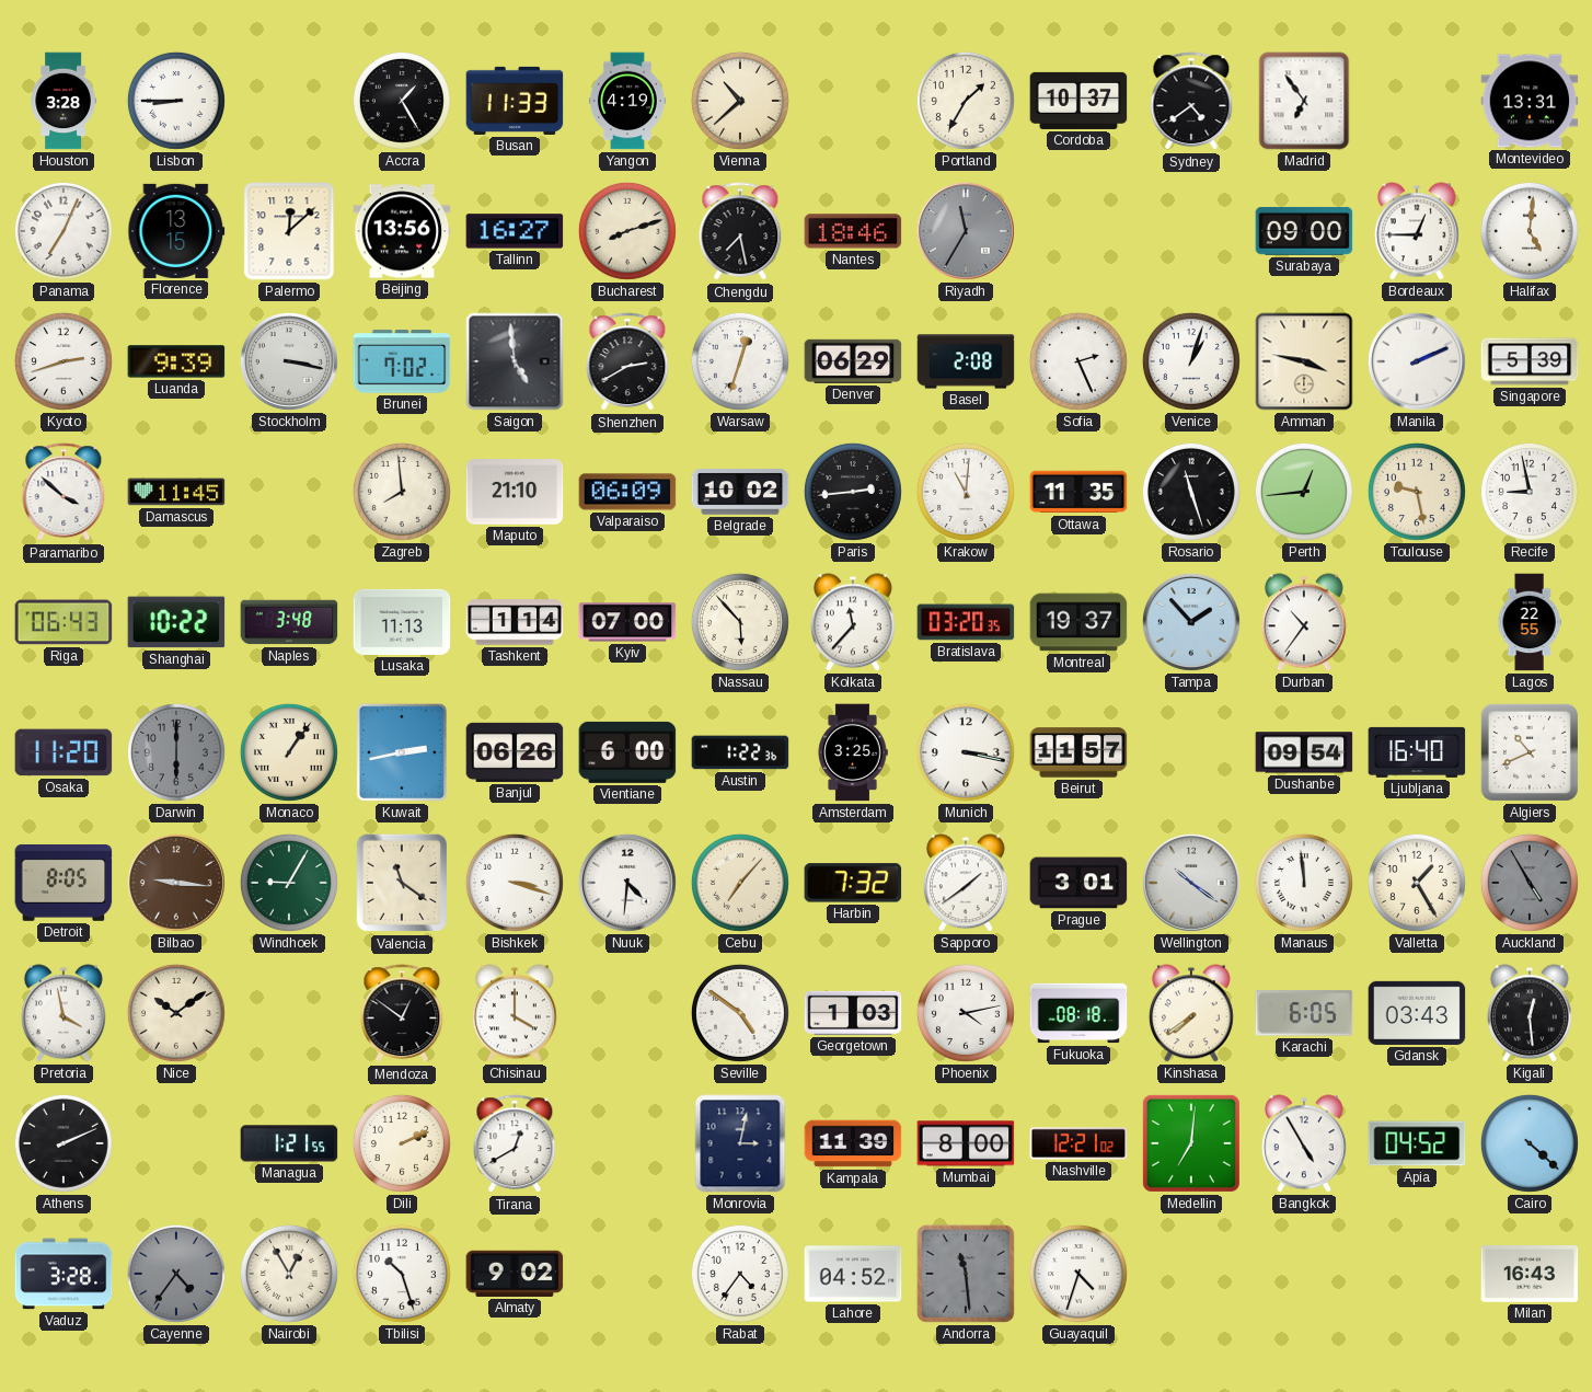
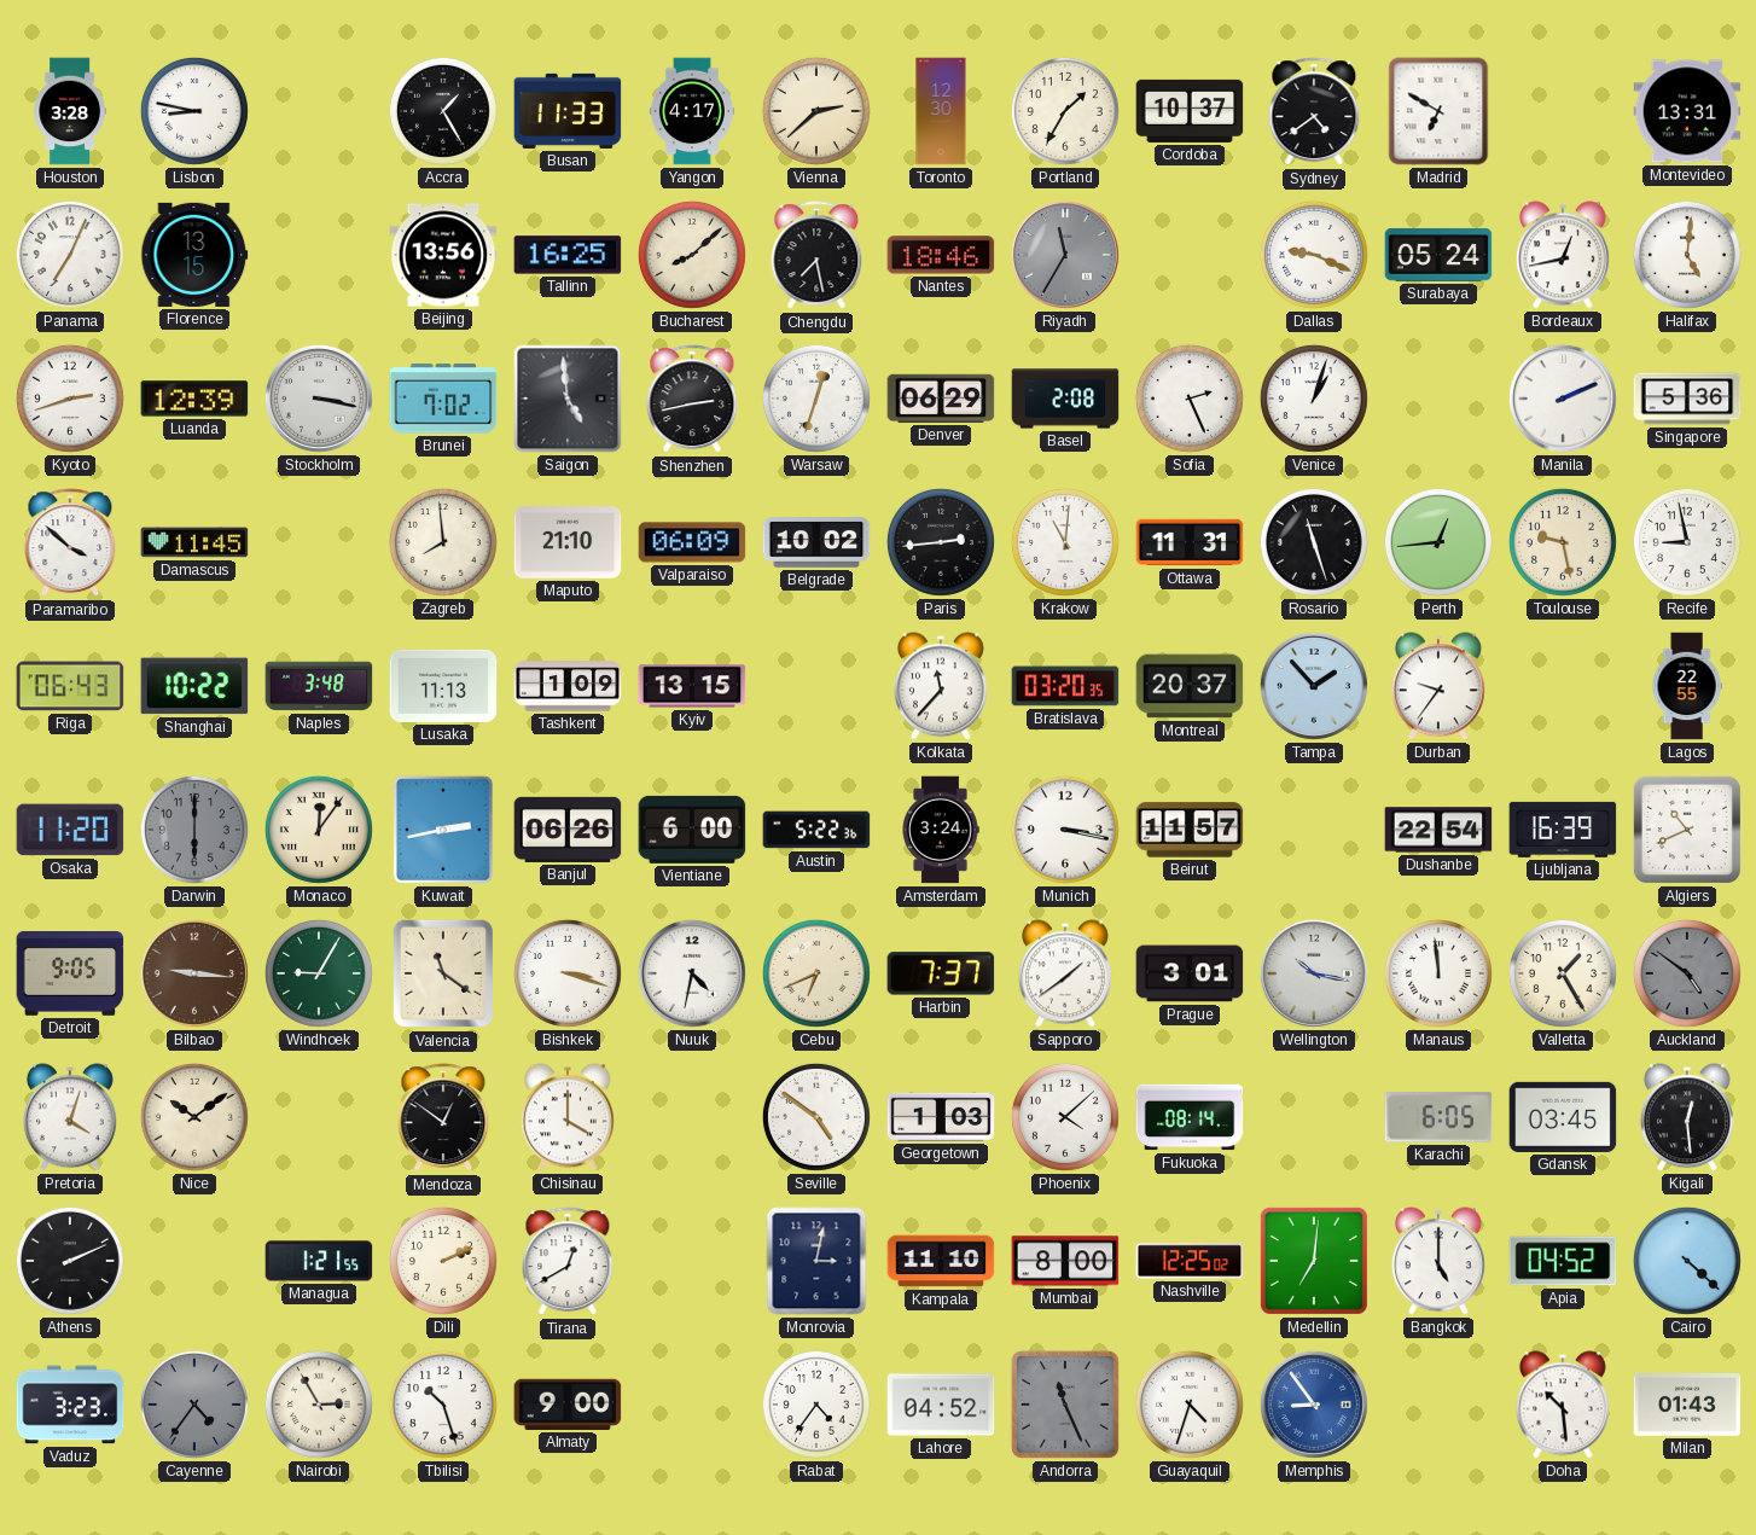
Lisbon: 8:45 -> 8:47
Yangon: 4:19 -> 4:17
Vienna: 10:38 -> 2:38
Toronto: none -> 12:30
Madrid: 6:54 -> 6:50
Palermo: 12:08 -> none
Tallinn: 16:27 -> 16:25
Bucharest: 8:12 -> 8:08
Dallas: none -> 9:19
Surabaya: 09:00 -> 05:24
Bordeaux: 12:45 -> 12:43
Luanda: 9:39 -> 12:39
Shenzhen: 2:40 -> 2:43
Amman: 3:47 -> none
Singapore: 5:39 -> 5:36
Ottawa: 11:35 -> 11:31
Tashkent: 1:14 -> 1:09
Kyiv: 07:00 -> 13:15
Nassau: 5:53 -> none
Montreal: 19:37 -> 20:37
Durban: 10:36 -> 9:36
Monaco: 1:06 -> 12:06
Austin: 1:22 -> 5:22
Amsterdam: 3:25 -> 3:24
Dushanbe: 09:54 -> 22:54
Ljubljana: 16:40 -> 16:39
Detroit: 8:05 -> 9:05
Nuuk: 4:31 -> 4:32
Cebu: 7:07 -> 6:41
Harbin: 7:32 -> 7:37
Wellington: 10:21 -> 10:17
Auckland: 4:55 -> 4:51
Pretoria: 3:58 -> 4:03
Phoenix: 4:13 -> 4:08
Fukuoka: 08:18 -> 08:14
Kinshasa: 7:39 -> none
Gdansk: 03:43 -> 03:45
Kampala: 11:39 -> 11:10
Nashville: 12:21 -> 12:25
Bangkok: 4:55 -> 5:00
Vaduz: 3:28 -> 3:23
Nairobi: 12:55 -> 2:55
Almaty: 9:02 -> 9:00
Andorra: 11:29 -> 11:26
Memphis: none -> 8:54
Doha: none -> 10:29
Milan: 16:43 -> 01:43
